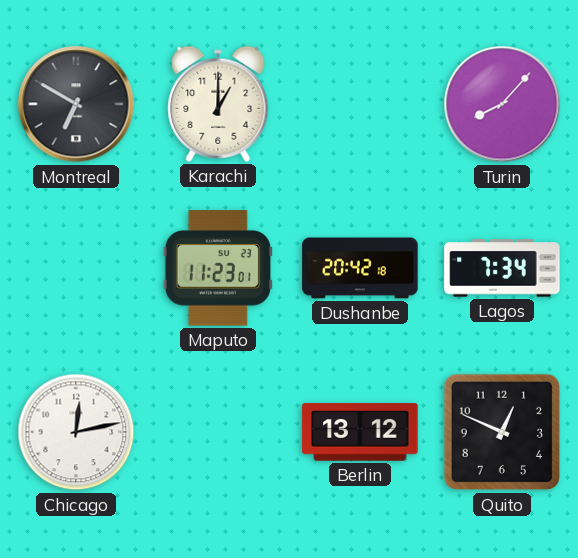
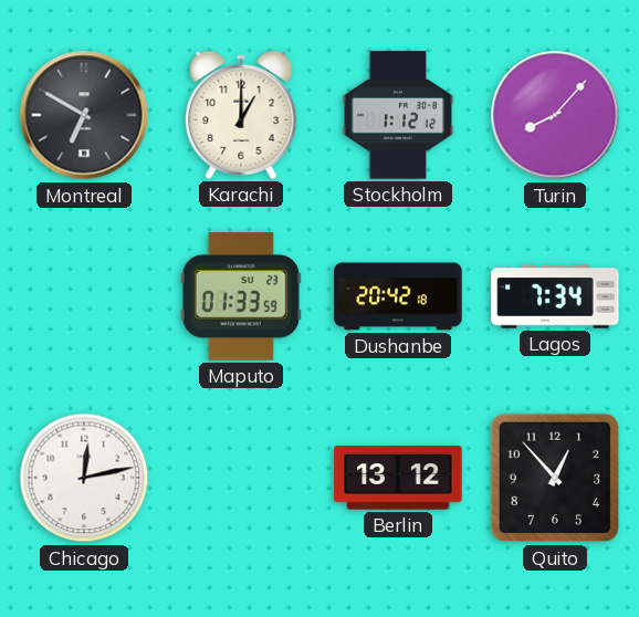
Stockholm: none -> 1:12
Maputo: 11:23 -> 01:33
Quito: 12:49 -> 12:53
